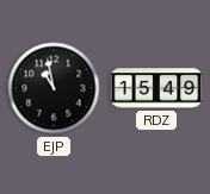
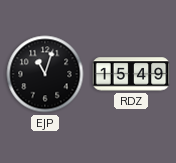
EJP: 10:58 -> 11:03
